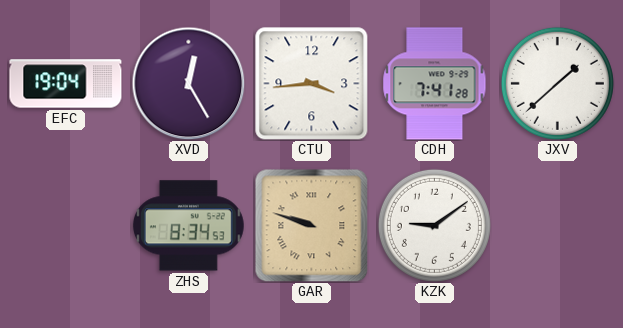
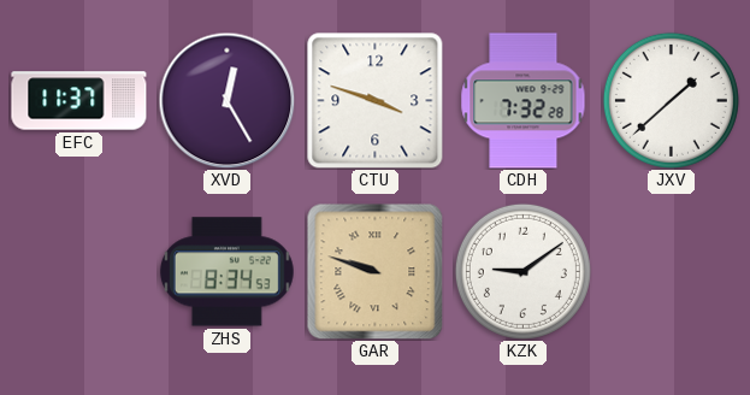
EFC: 19:04 -> 11:37
CTU: 3:44 -> 3:48
CDH: 7:41 -> 7:32
